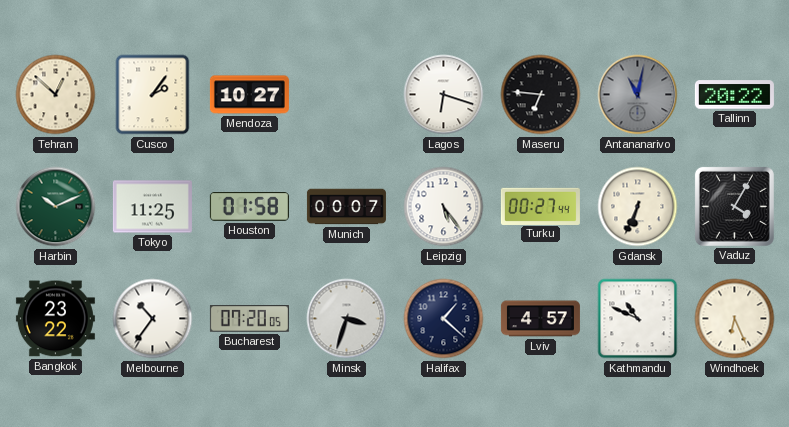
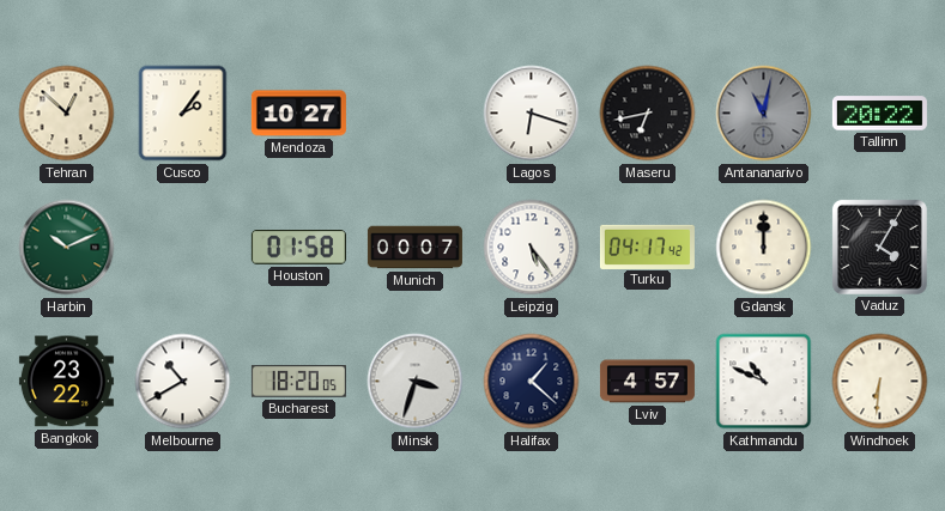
Maseru: 6:46 -> 6:43
Tokyo: 11:25 -> none
Turku: 00:27 -> 04:17
Gdansk: 6:34 -> 12:00
Melbourne: 10:36 -> 10:40
Bucharest: 07:20 -> 18:20
Windhoek: 6:26 -> 6:31
